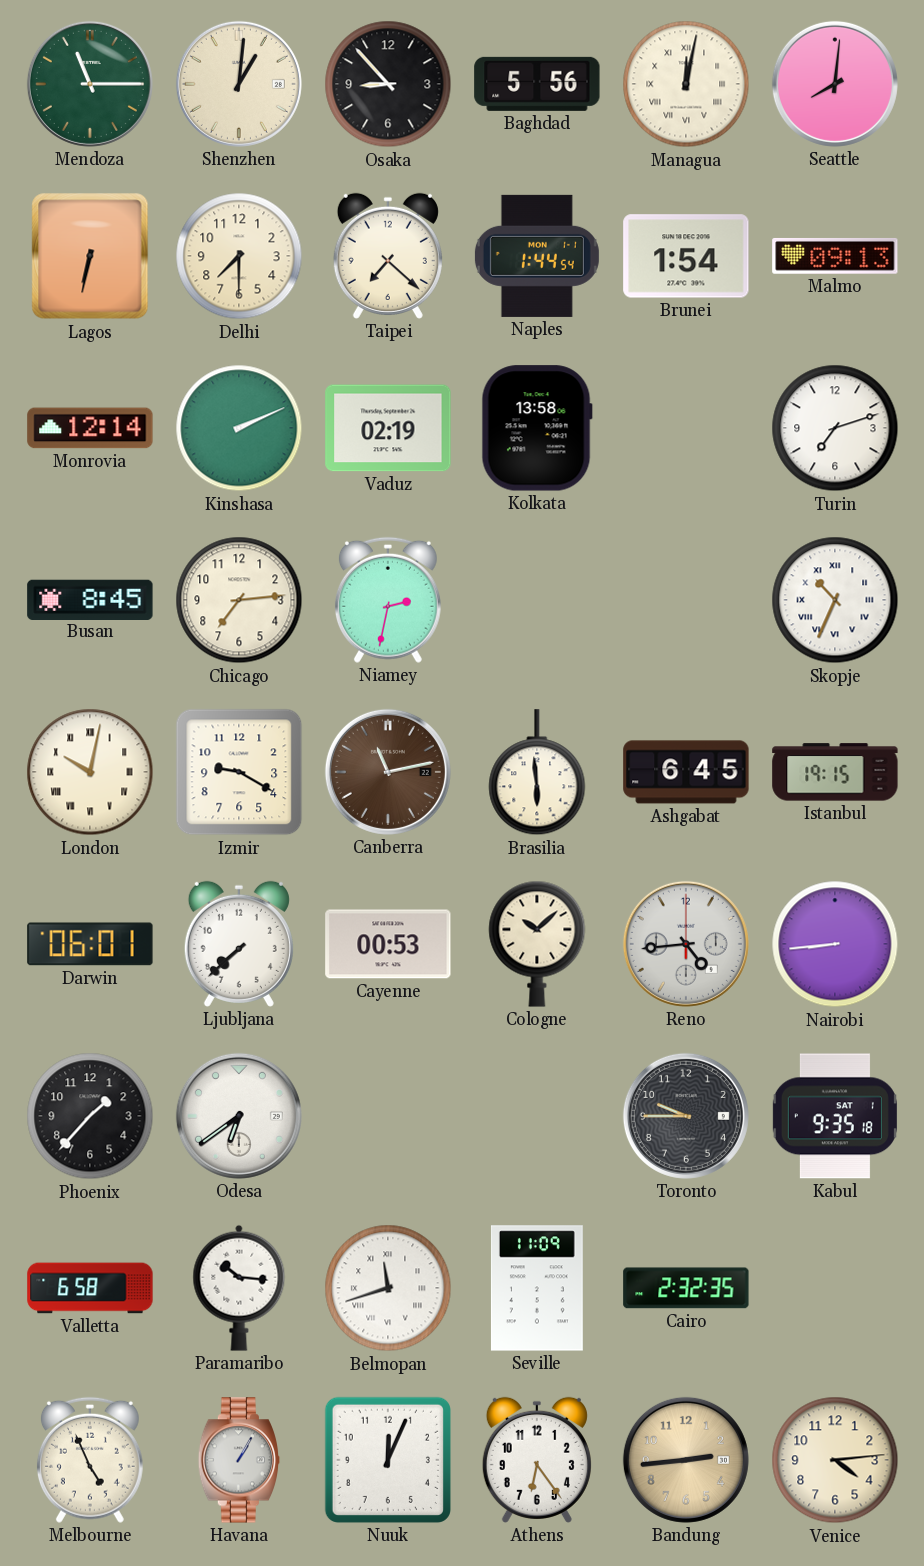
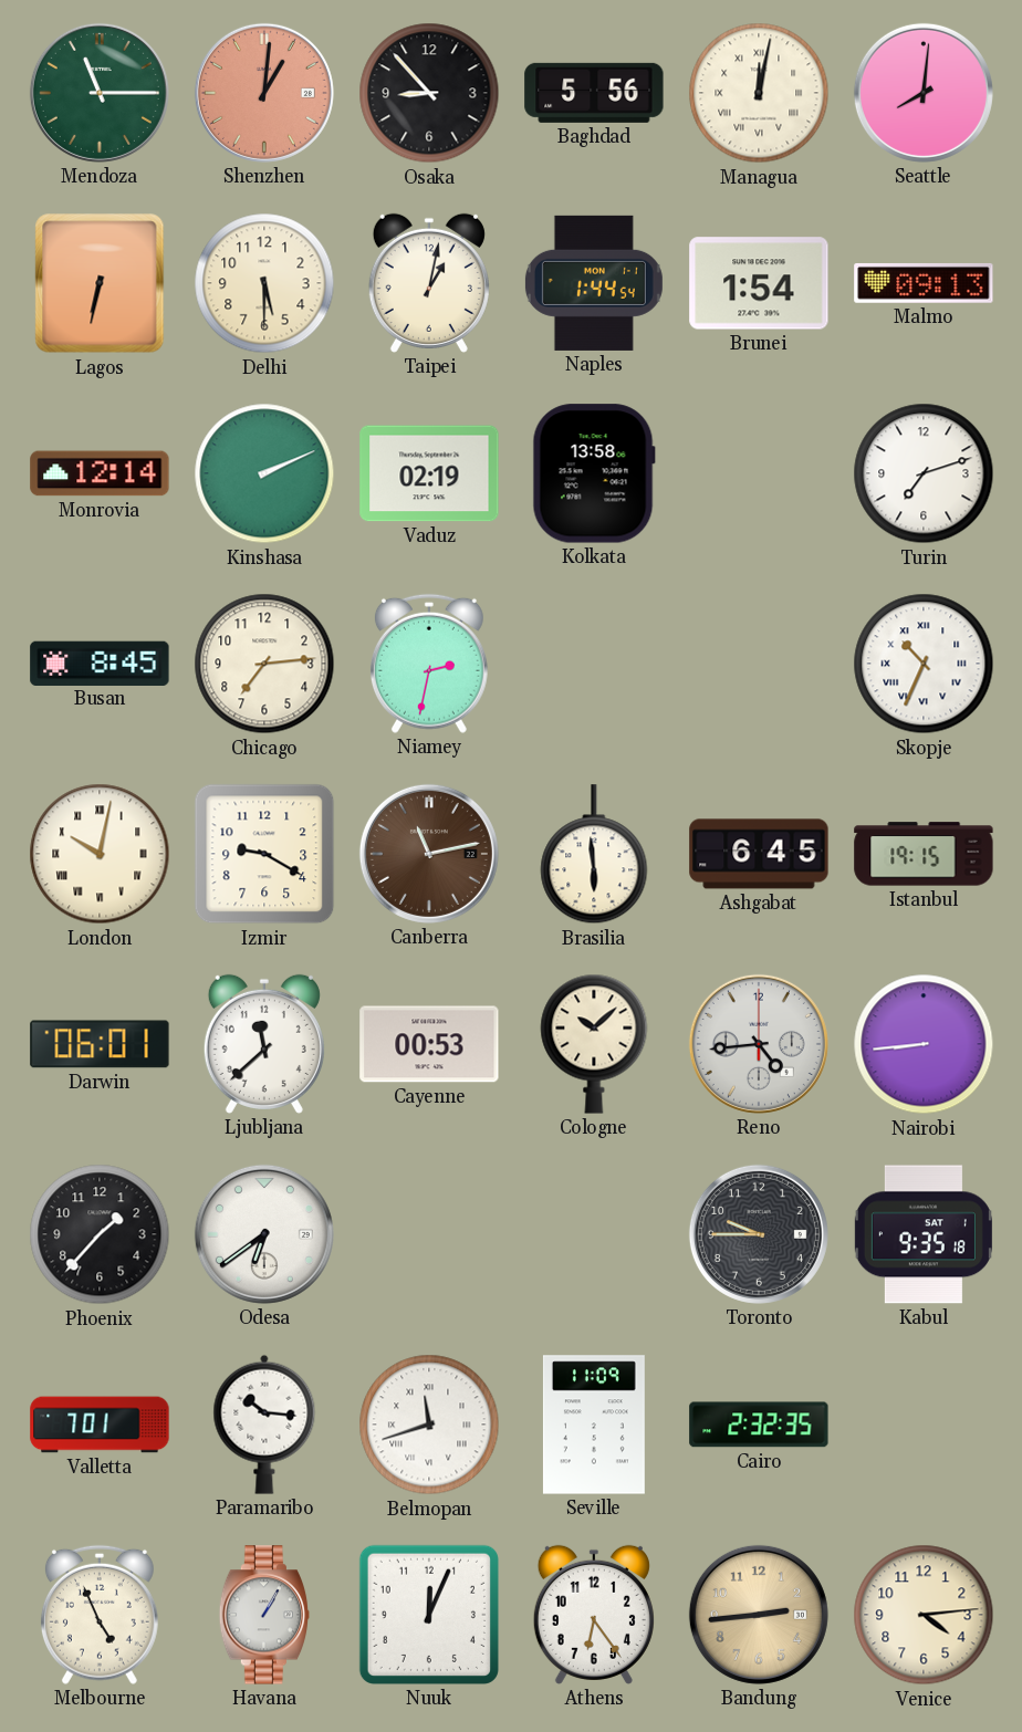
Shenzhen dial: cream -> salmon
Delhi: 7:30 -> 5:30
Taipei: 7:22 -> 1:02
Ljubljana: 7:38 -> 11:38
Valletta: 6:58 -> 7:01
